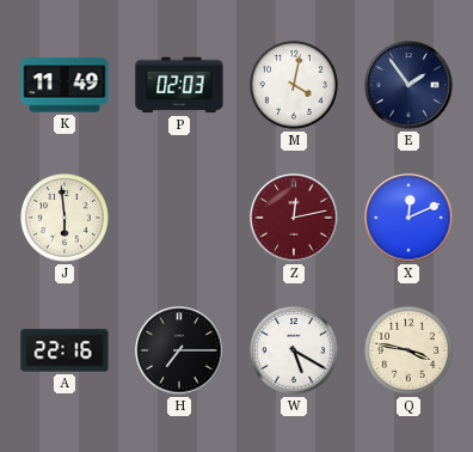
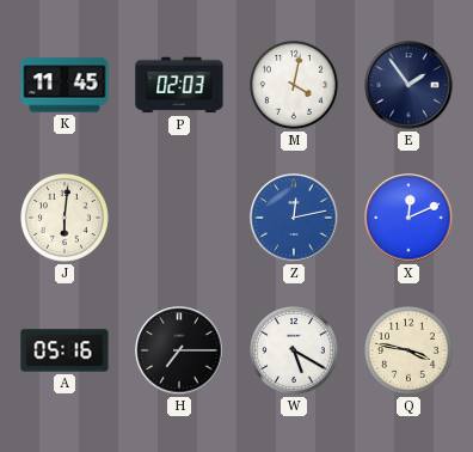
K: 11:49 -> 11:45
J: 5:59 -> 6:01
Z dial: burgundy -> blue
A: 22:16 -> 05:16
